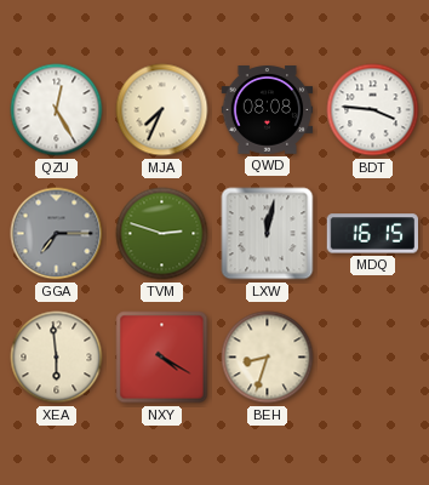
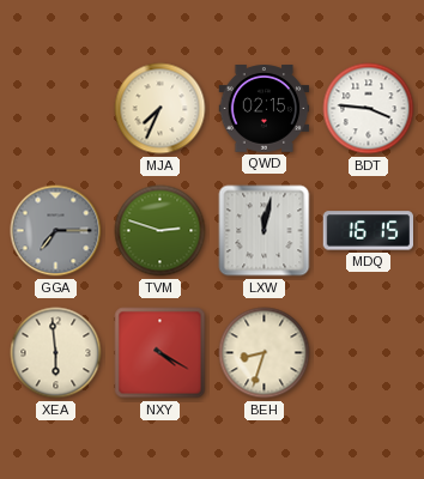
QZU: 12:25 -> none
QWD: 08:08 -> 02:15
